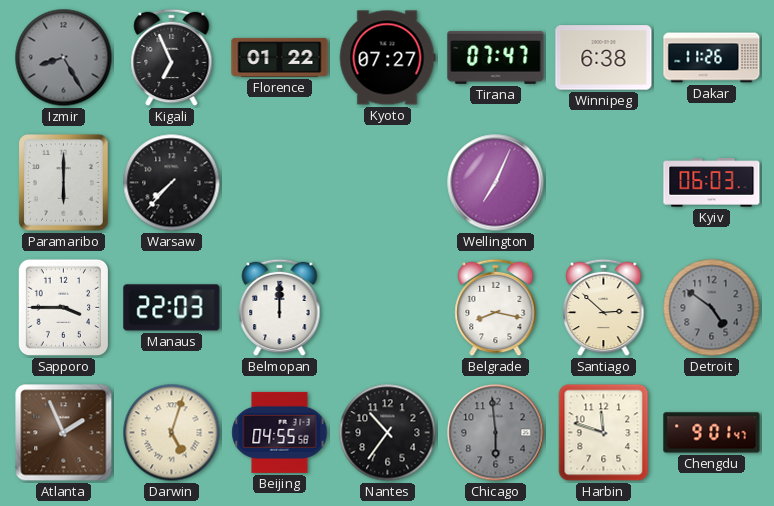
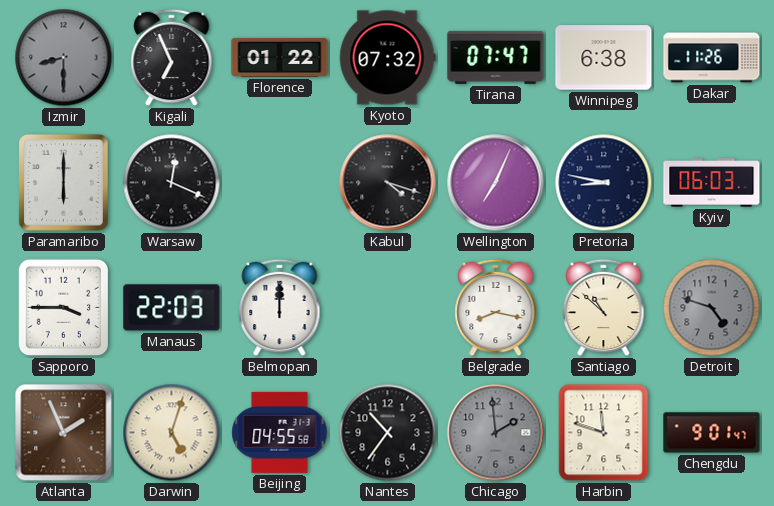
Izmir: 8:25 -> 8:30
Kyoto: 07:27 -> 07:32
Warsaw: 7:37 -> 12:19
Kabul: none -> 4:18
Pretoria: none -> 8:47
Santiago: 2:52 -> 10:52
Detroit: 4:51 -> 4:48
Chicago: 5:59 -> 1:59
